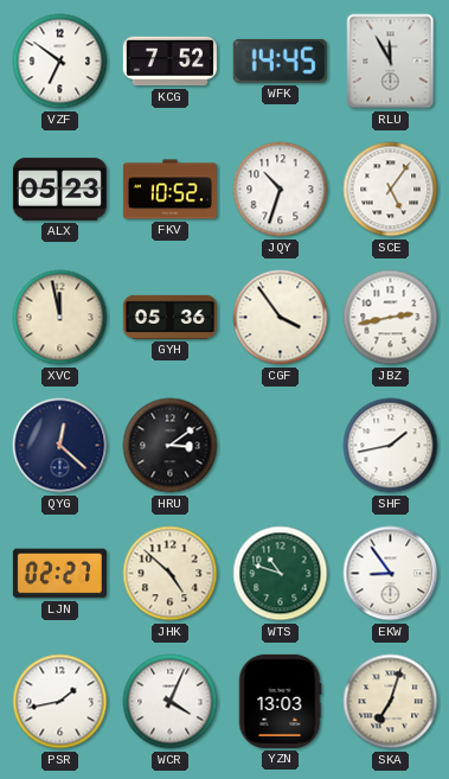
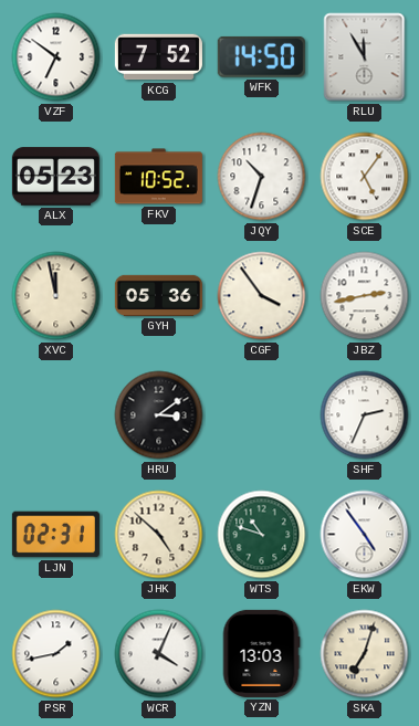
WFK: 14:45 -> 14:50
QYG: 12:22 -> none
SHF: 1:43 -> 2:34
LJN: 02:27 -> 02:31
EKW: 8:54 -> 4:54
